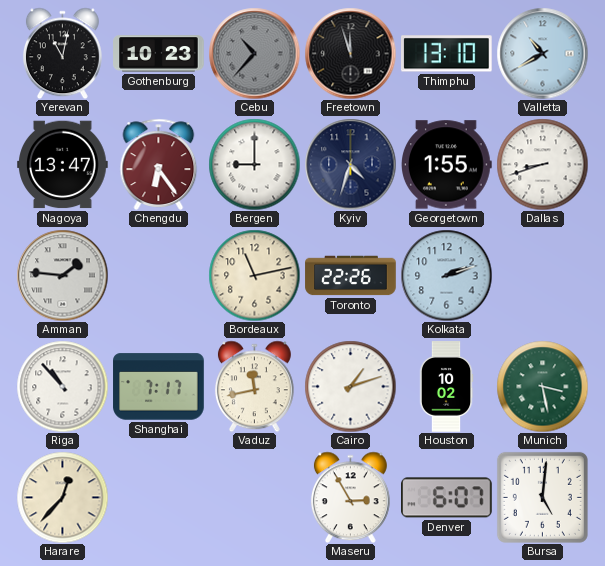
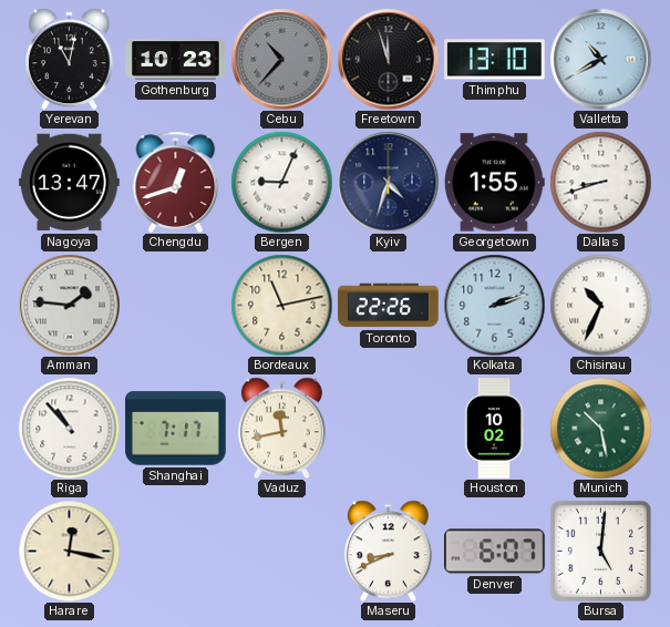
Chengdu: 6:24 -> 12:42
Bergen: 9:00 -> 9:04
Chisinau: none -> 10:34
Cairo: 1:12 -> none
Munich: 3:28 -> 10:28
Harare: 12:37 -> 12:17
Maseru: 2:55 -> 8:41
